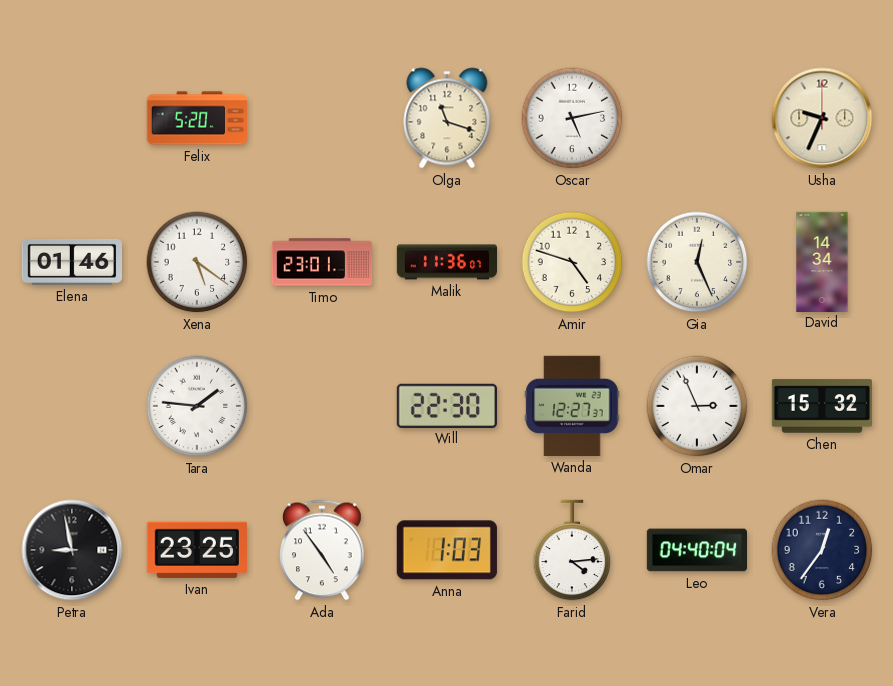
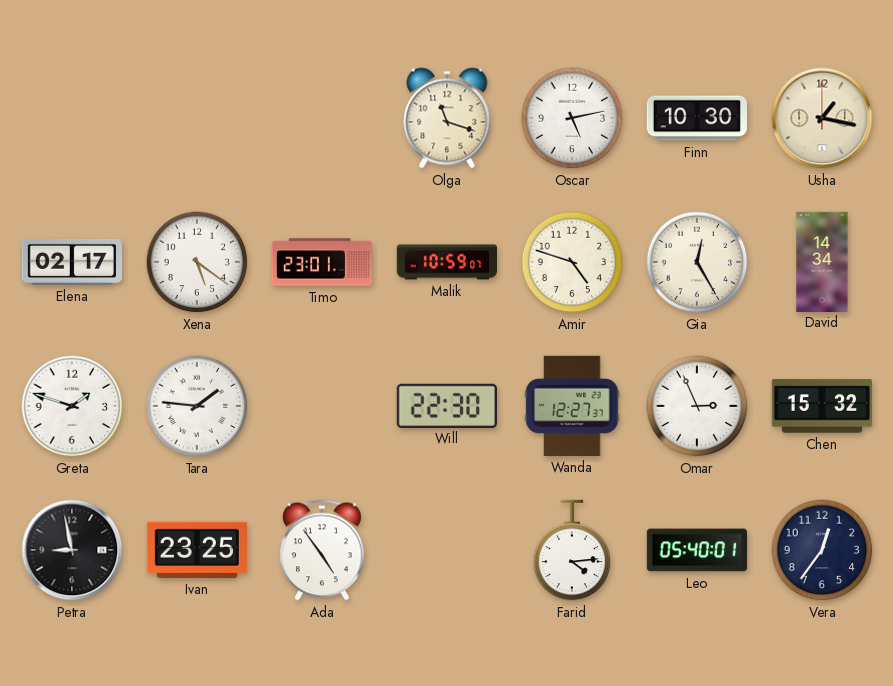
Felix: 5:20 -> none
Finn: none -> 10:30
Usha: 9:34 -> 1:17
Elena: 01:46 -> 02:17
Malik: 11:36 -> 10:59
Gia: 12:26 -> 12:25
Greta: none -> 1:48
Anna: 1:03 -> none
Leo: 04:40 -> 05:40
